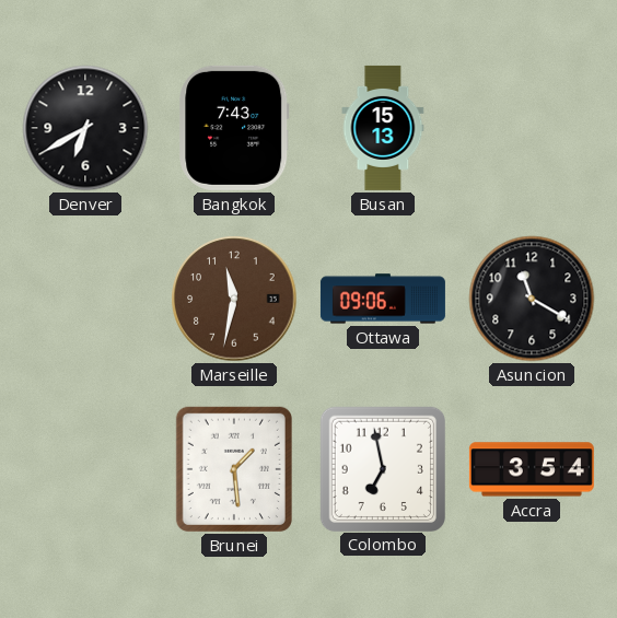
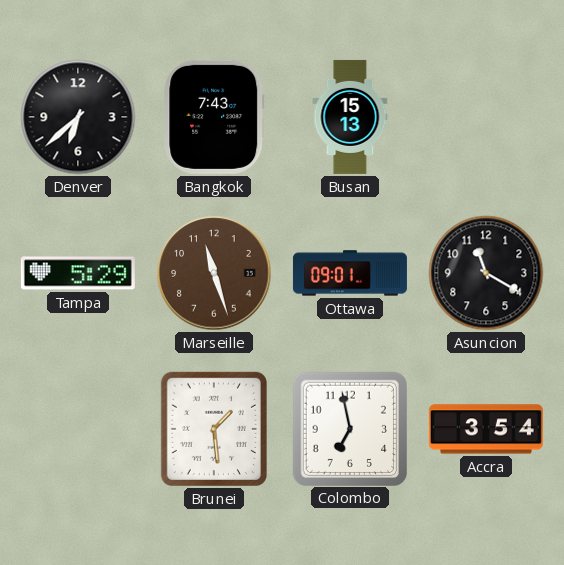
Denver: 6:40 -> 6:38
Tampa: none -> 5:29
Marseille: 11:32 -> 11:27
Ottawa: 09:06 -> 09:01
